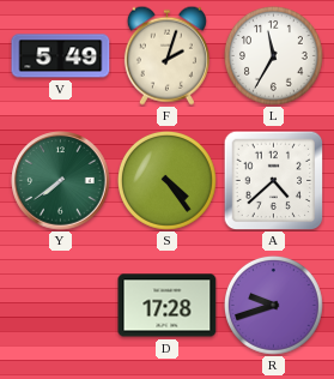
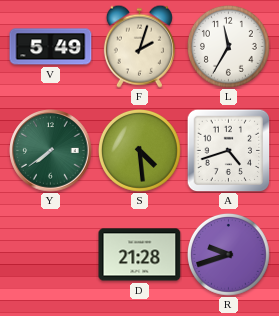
S: 4:24 -> 4:29
A: 4:38 -> 4:42
D: 17:28 -> 21:28
